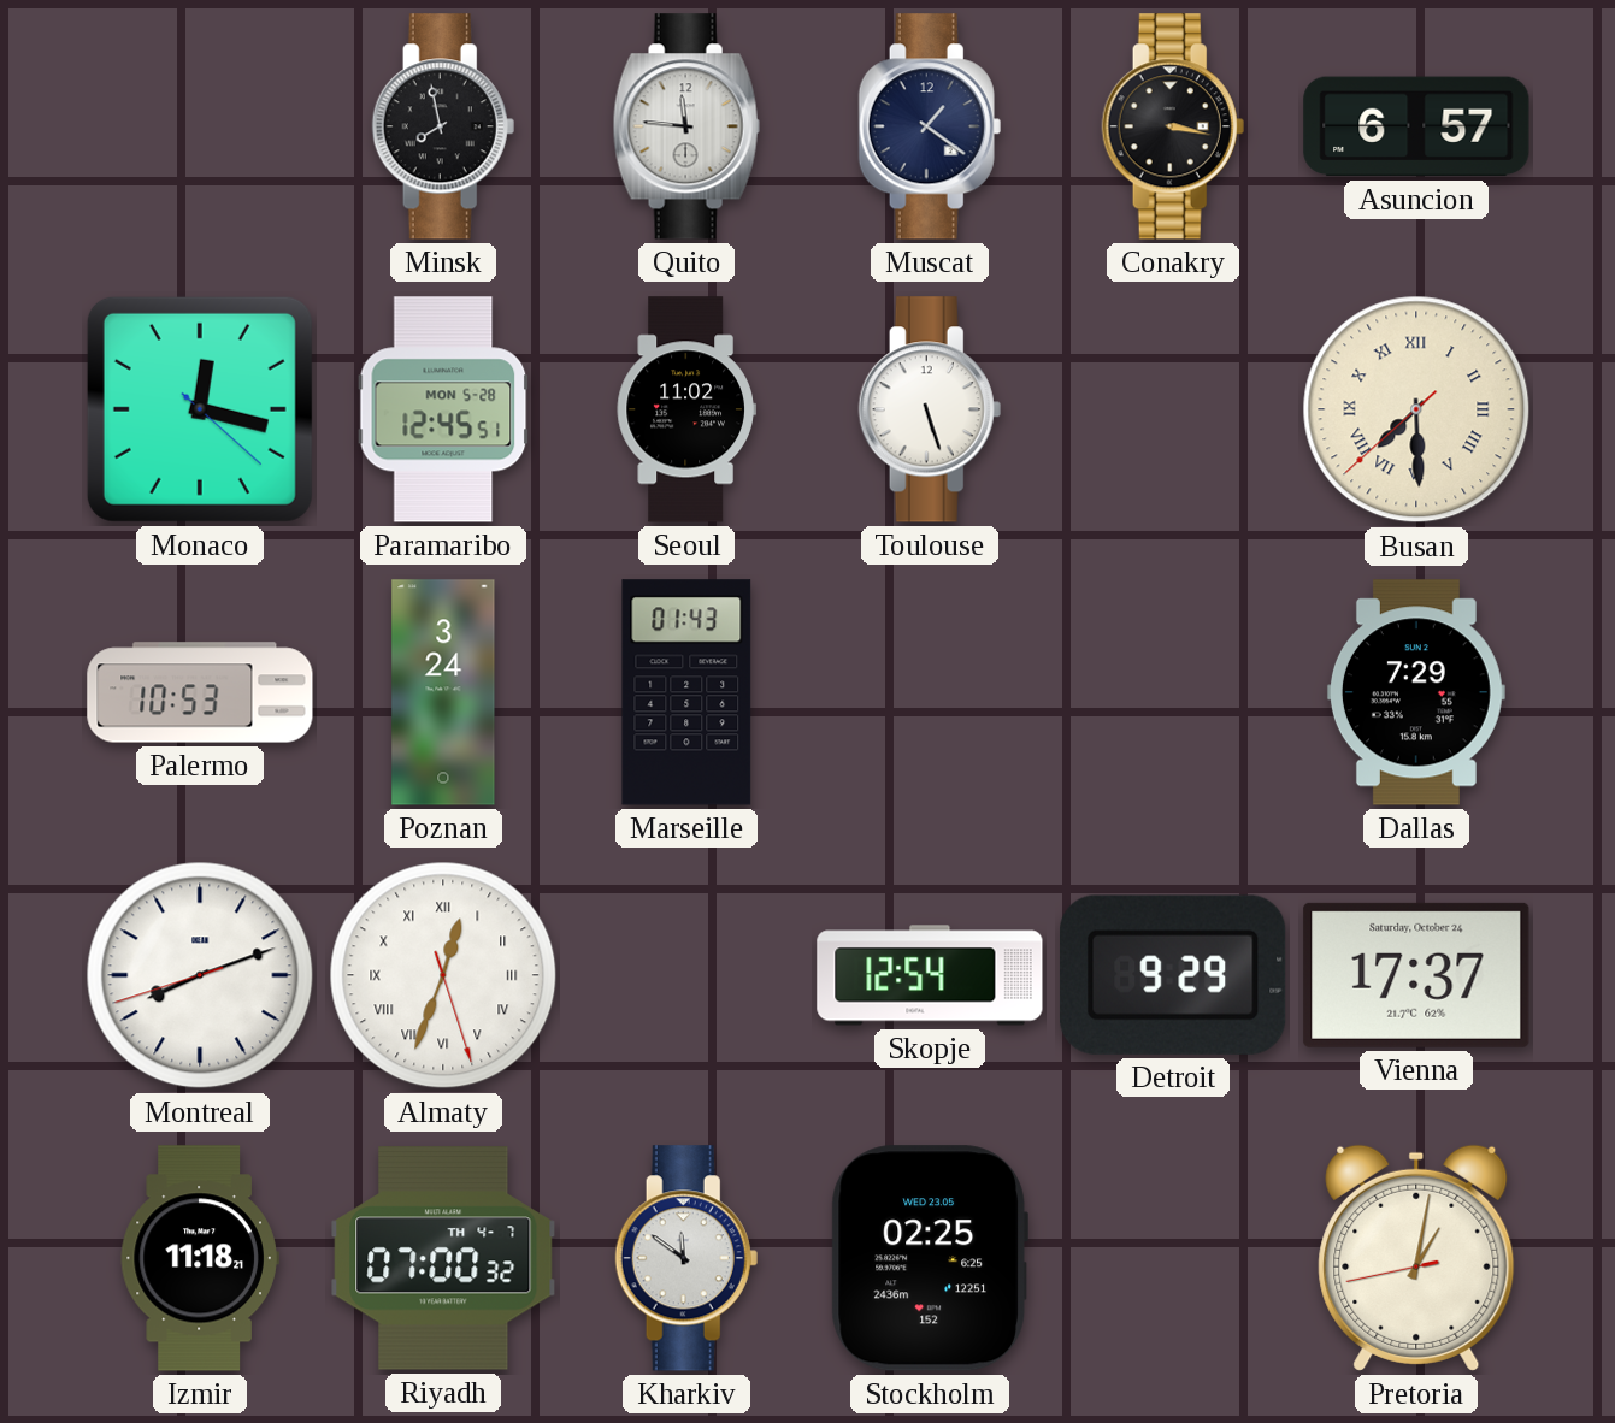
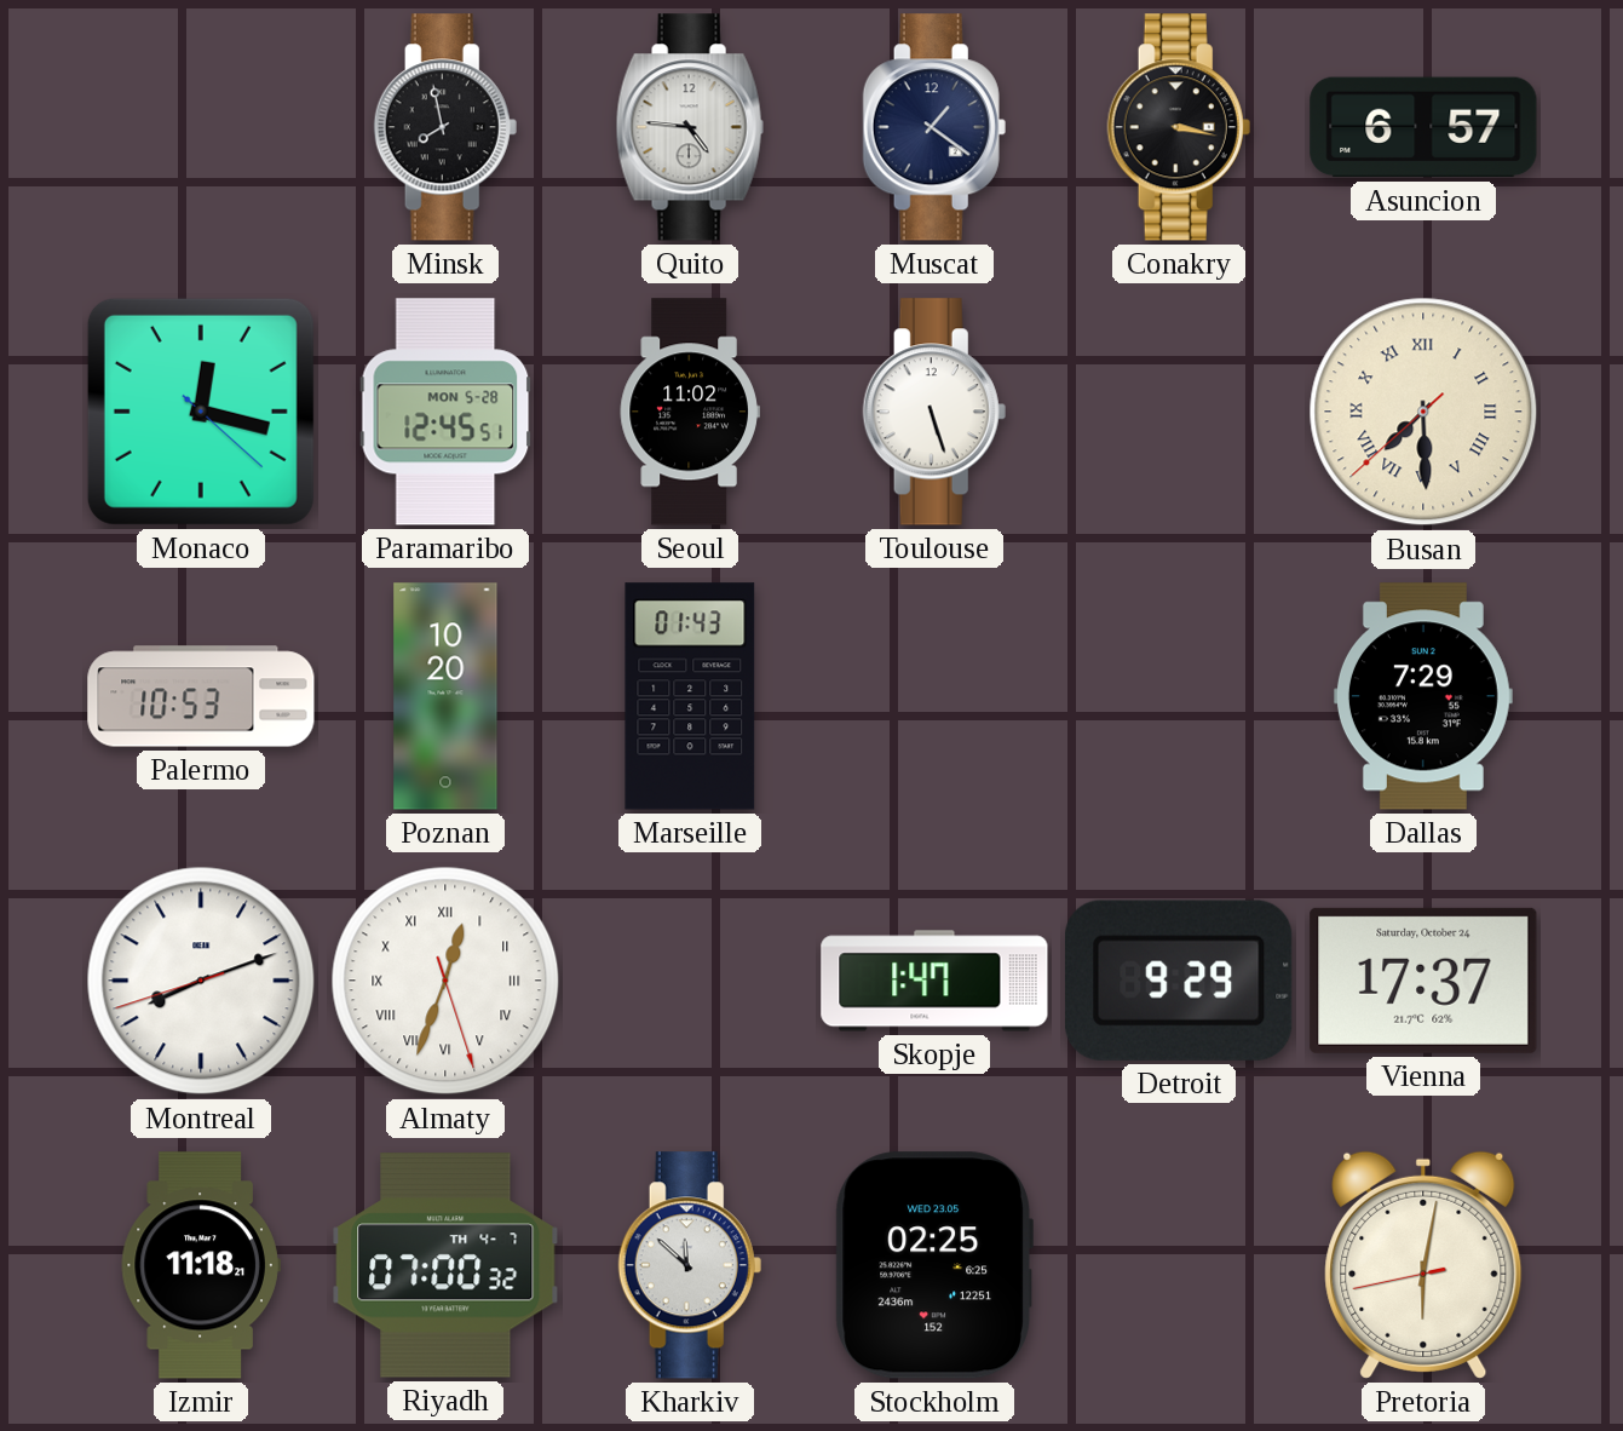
Quito: 11:46 -> 4:46
Poznan: 3:24 -> 10:20
Skopje: 12:54 -> 1:47
Kharkiv: 11:51 -> 11:52
Pretoria: 1:01 -> 6:01
